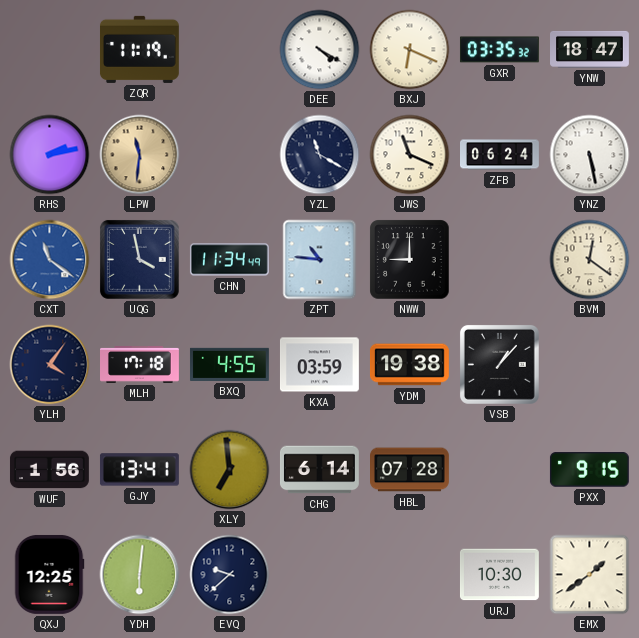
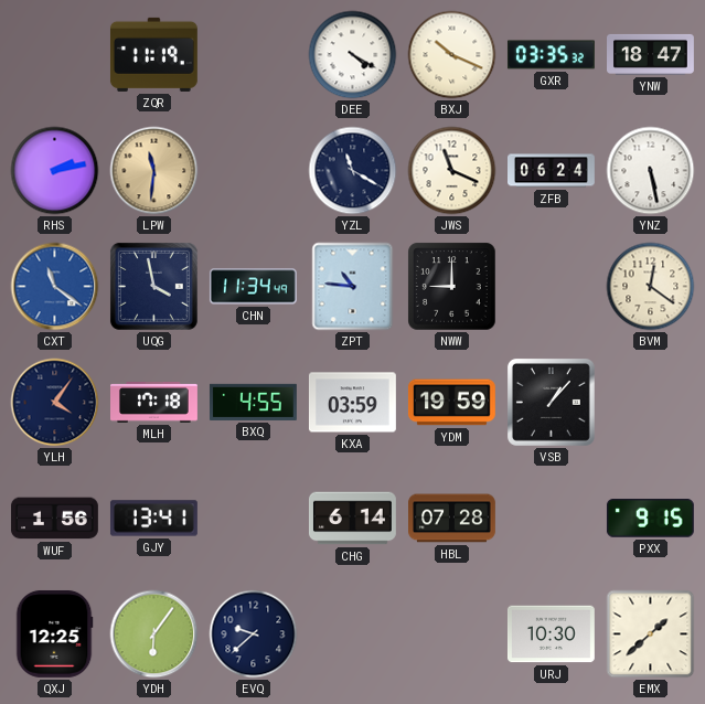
BXJ: 6:19 -> 10:19
YDM: 19:38 -> 19:59
XLY: 6:59 -> none
YDH: 6:01 -> 6:06
EMX: 1:39 -> 1:38
